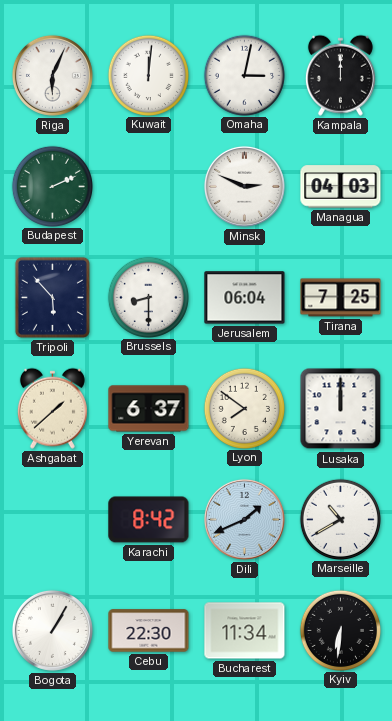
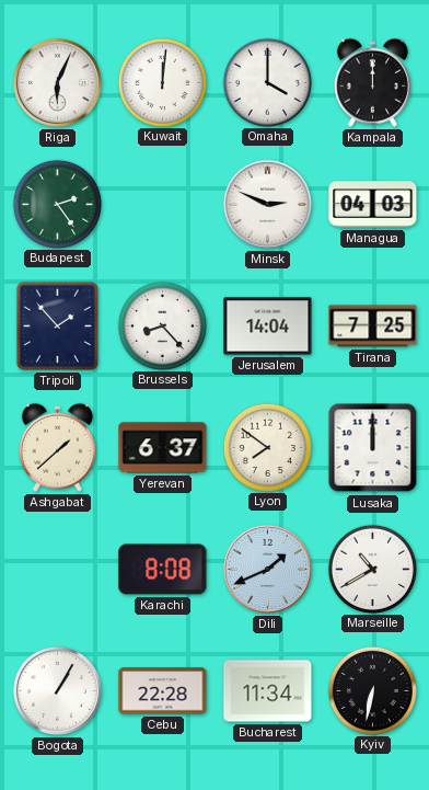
Omaha: 3:02 -> 4:00
Budapest: 2:11 -> 2:24
Tripoli: 5:53 -> 1:53
Brussels: 8:30 -> 8:23
Jerusalem: 06:04 -> 14:04
Karachi: 8:42 -> 8:08
Cebu: 22:30 -> 22:28
Kyiv: 6:31 -> 6:32
